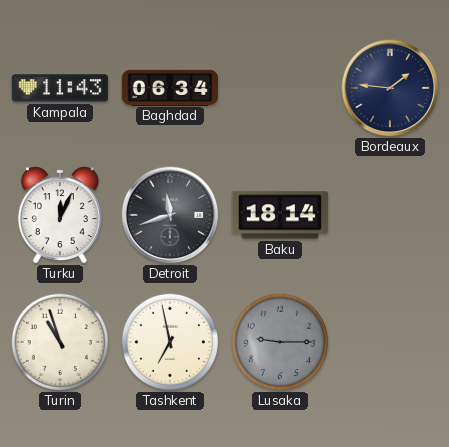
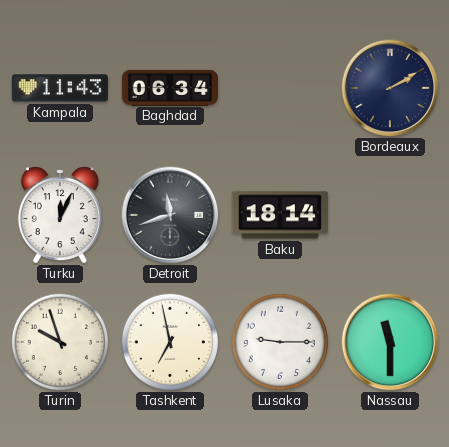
Bordeaux: 1:46 -> 2:10
Turin: 10:57 -> 9:57
Lusaka dial: grey -> white
Nassau: none -> 11:30
